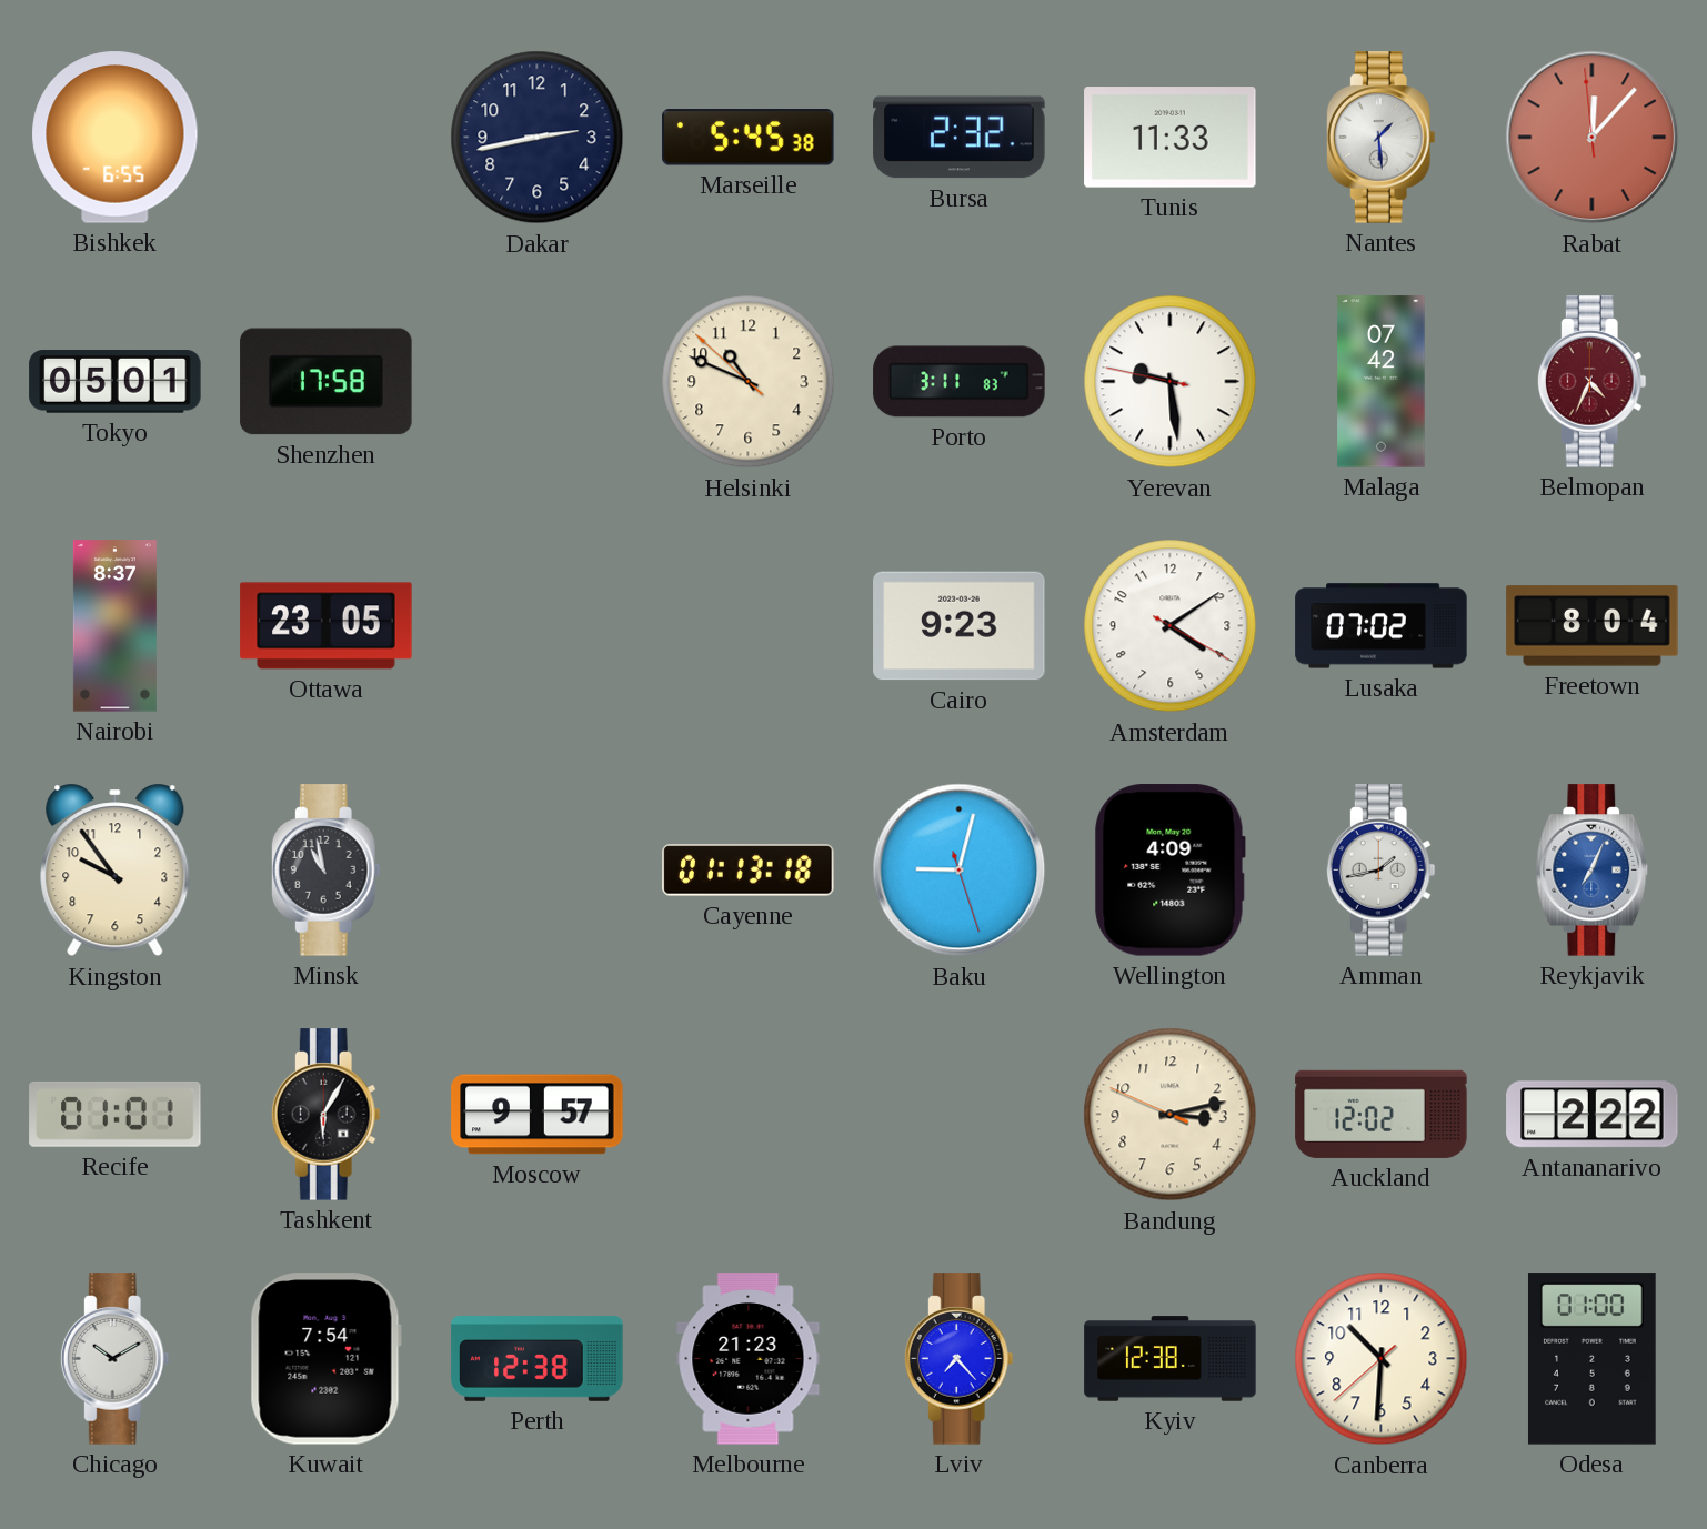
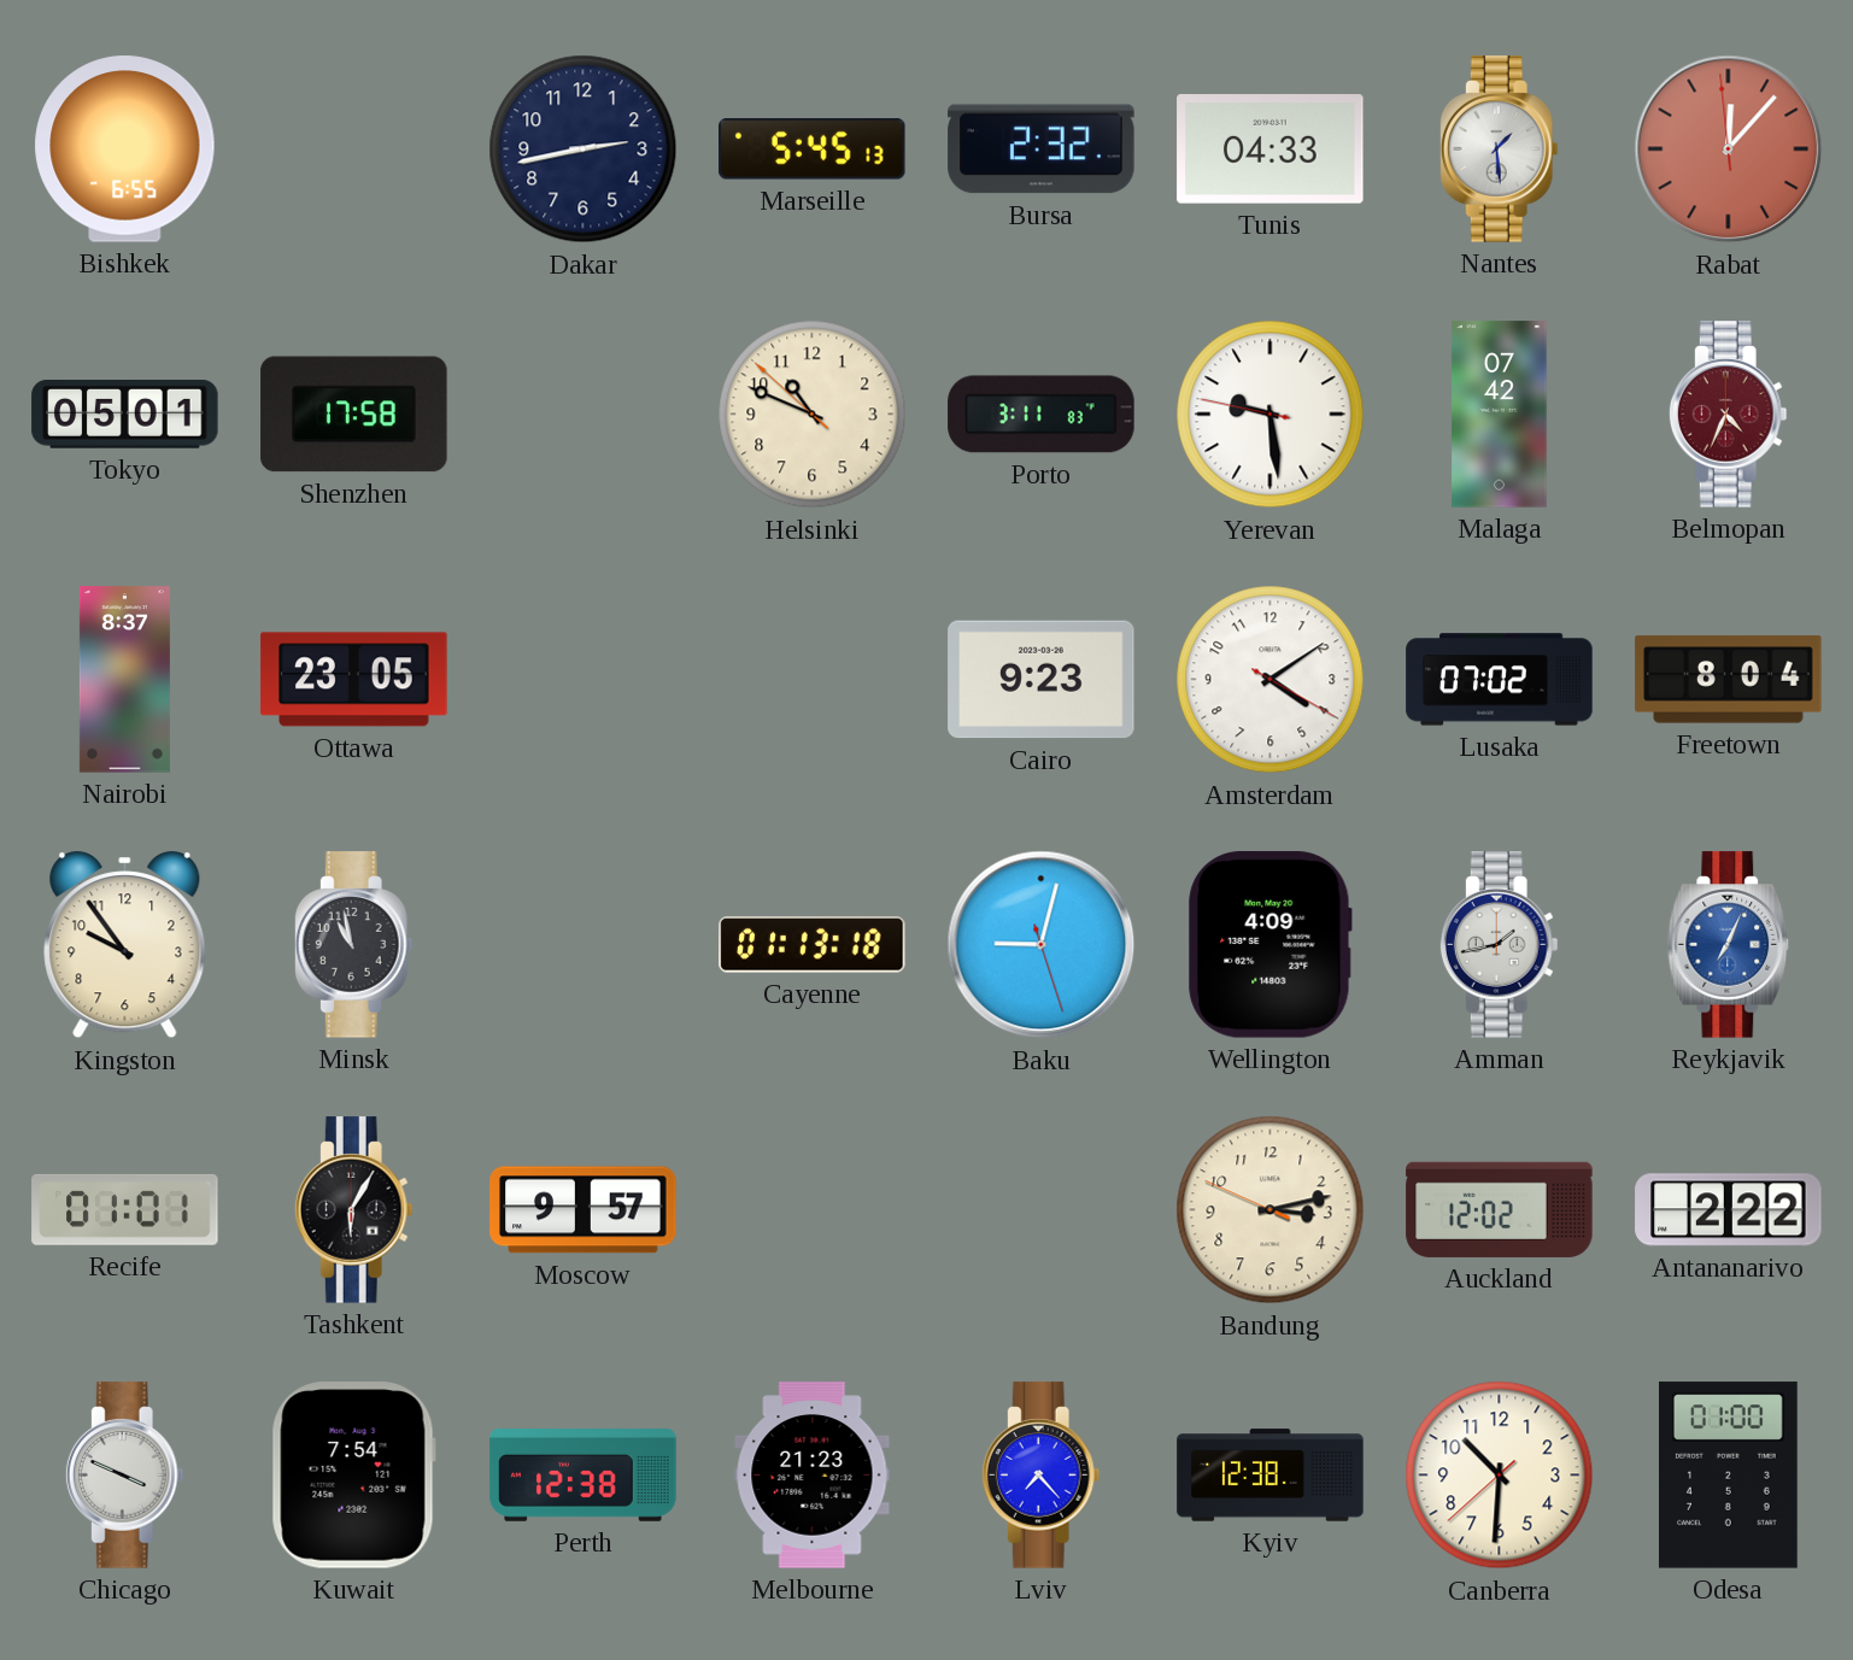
Marseille: 5:45:38 -> 5:45:13
Tunis: 11:33 -> 04:33
Chicago: 10:10 -> 3:49
